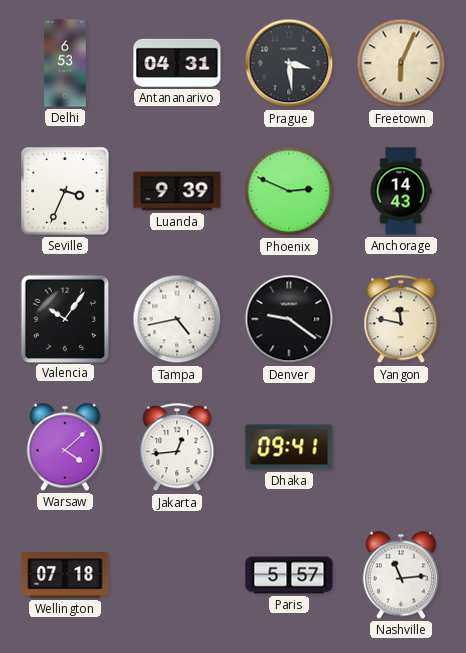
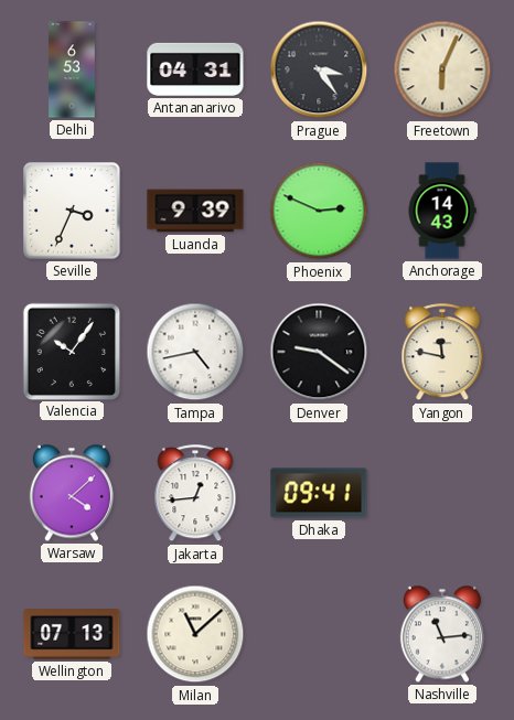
Prague: 3:29 -> 3:24
Wellington: 07:18 -> 07:13
Milan: none -> 11:08
Paris: 5:57 -> none
